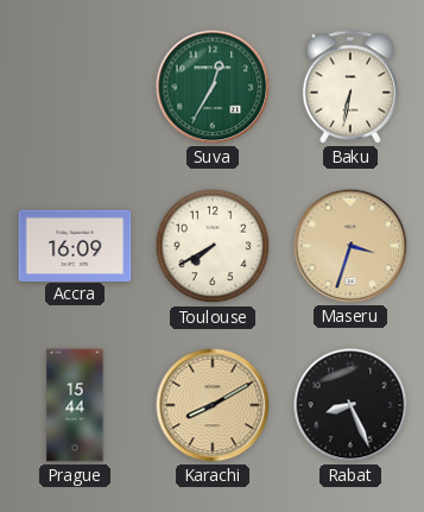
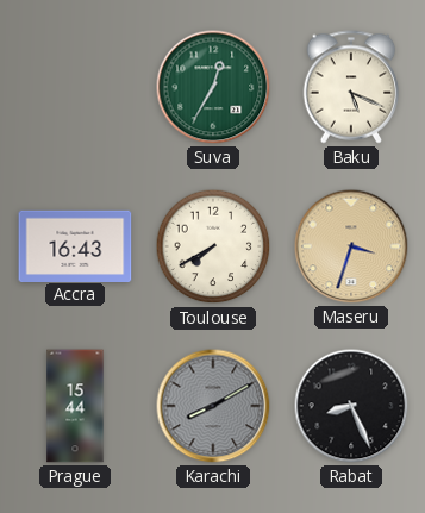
Baku: 6:32 -> 5:19
Accra: 16:09 -> 16:43
Karachi dial: champagne -> grey
